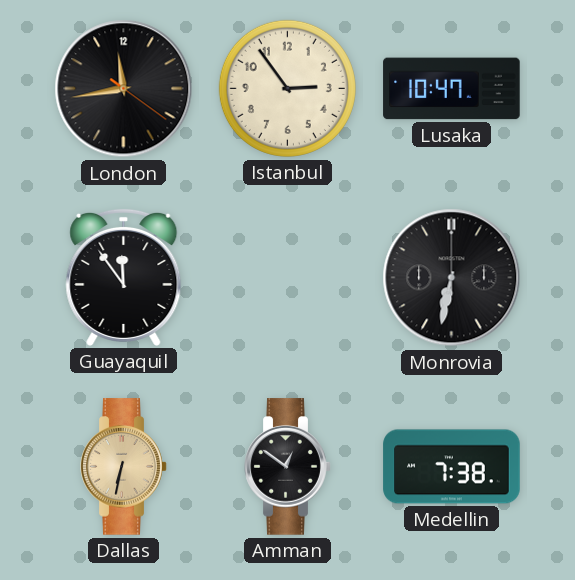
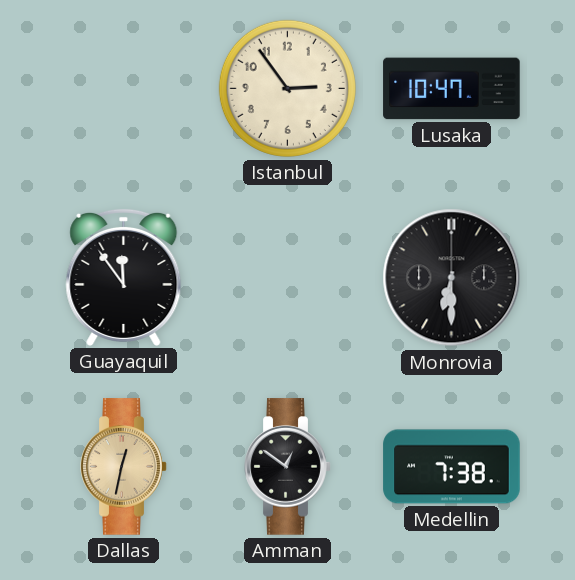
London: 11:43 -> none
Monrovia: 6:32 -> 6:30
Dallas: 6:32 -> 12:32
